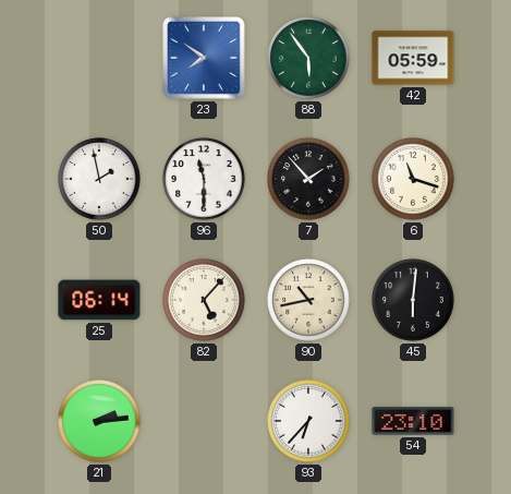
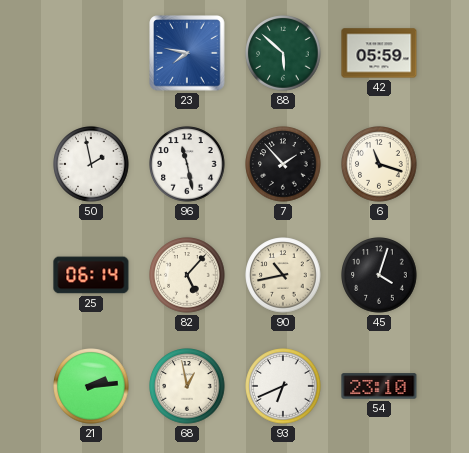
23: 7:51 -> 7:47
88: 5:54 -> 5:52
96: 11:30 -> 11:28
45: 6:01 -> 4:03
68: none -> 12:58
93: 6:37 -> 6:41
